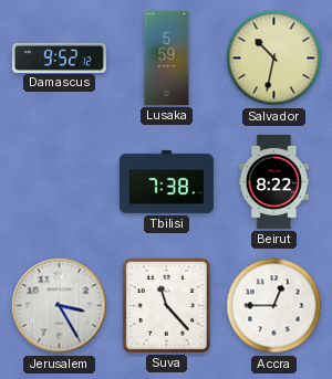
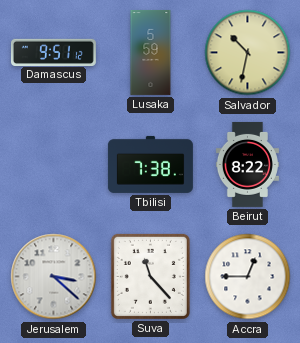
Damascus: 9:52 -> 9:51
Jerusalem: 3:25 -> 3:22
